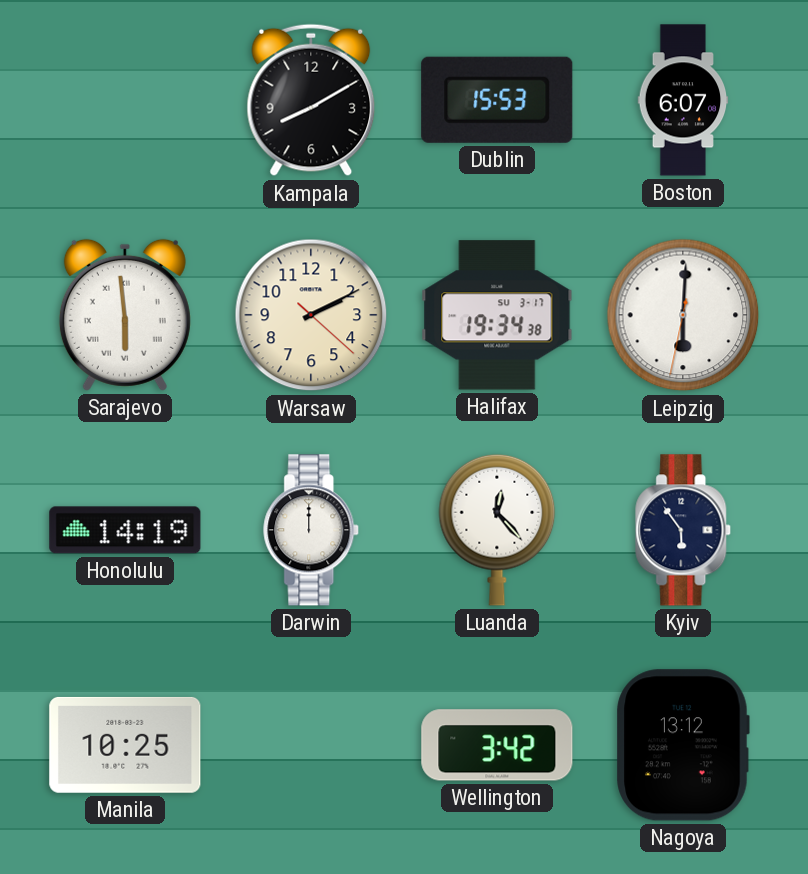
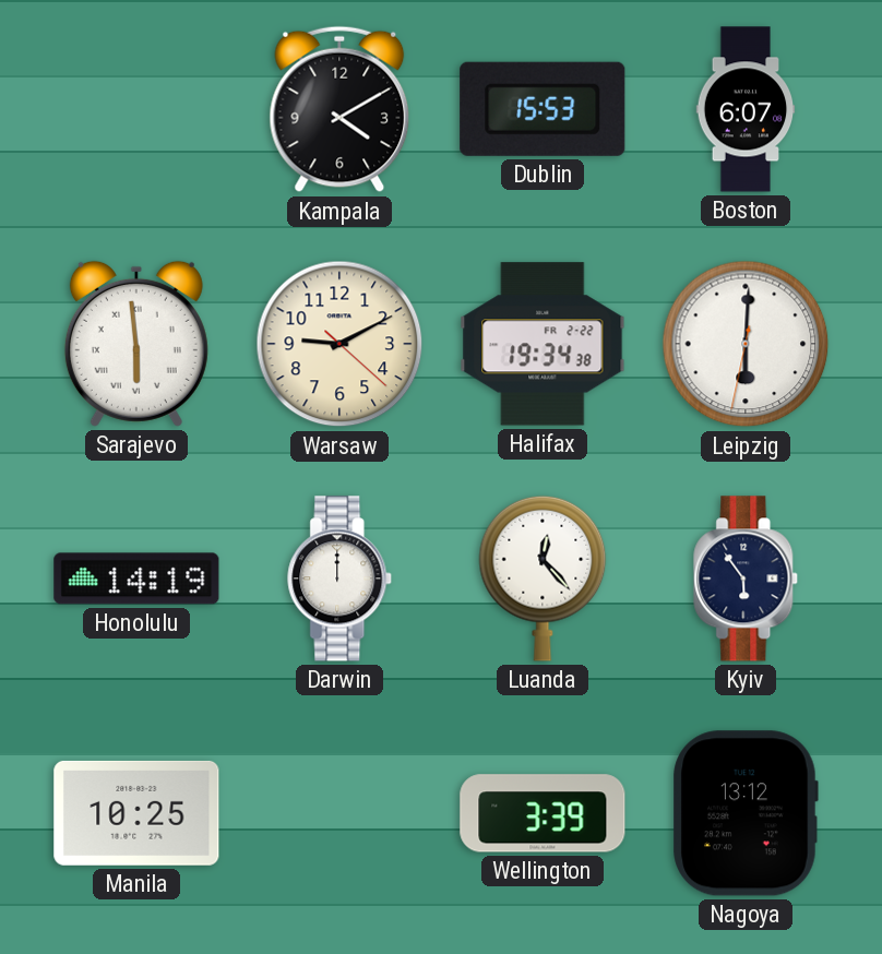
Kampala: 8:10 -> 4:10
Warsaw: 2:10 -> 9:10
Halifax date: SU 3-17 -> FR 2-22
Wellington: 3:42 -> 3:39
